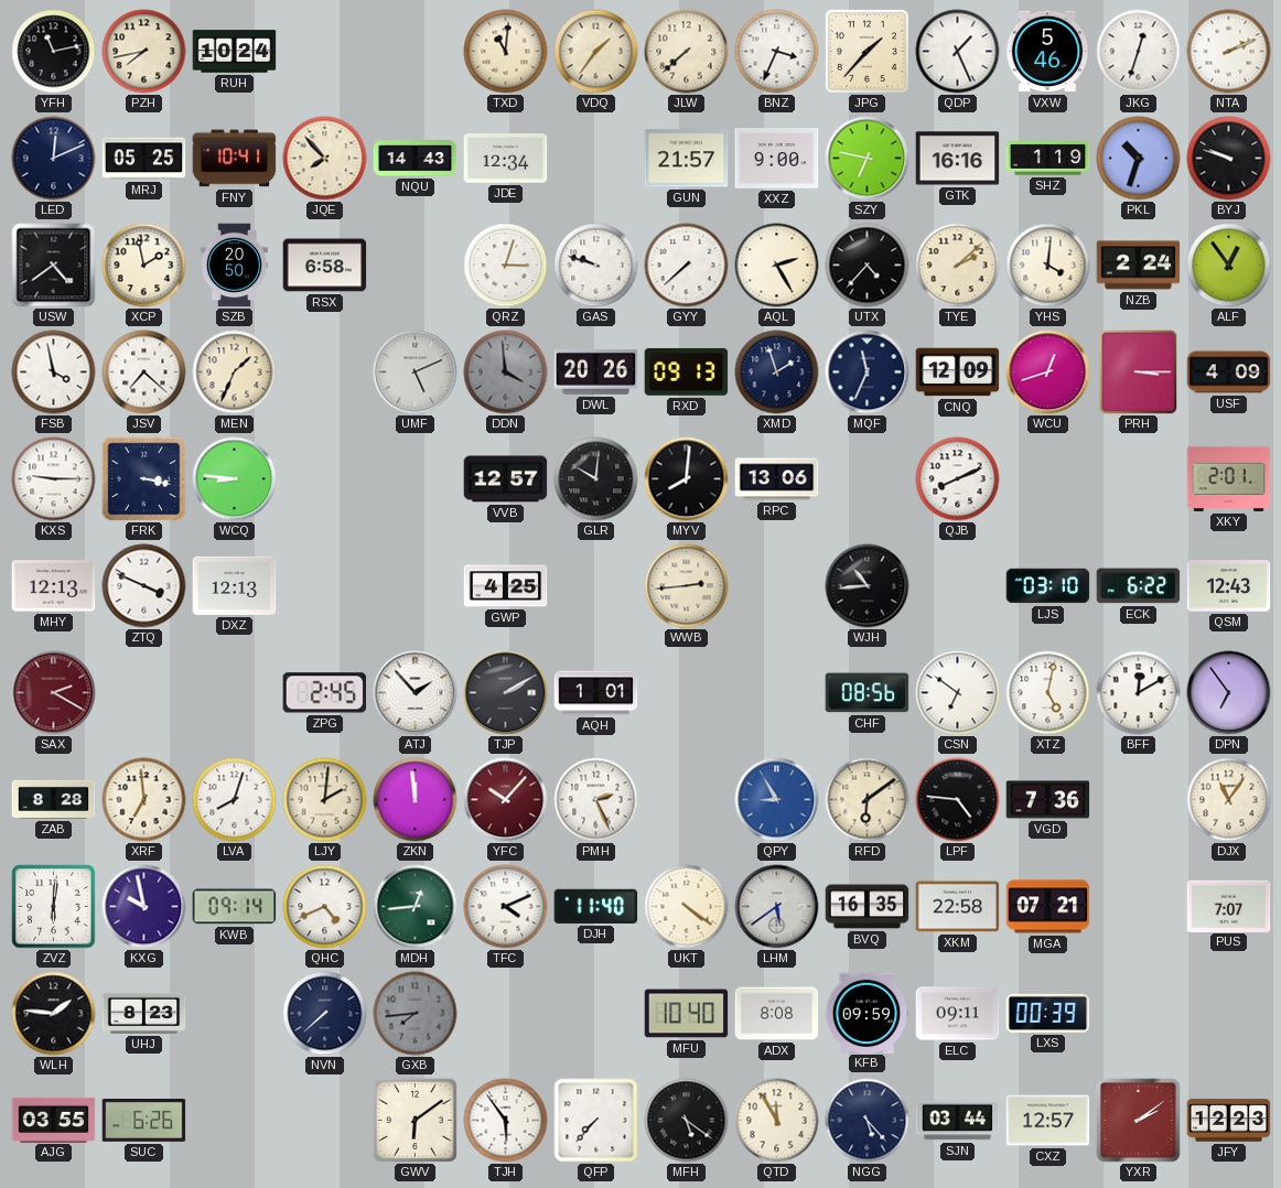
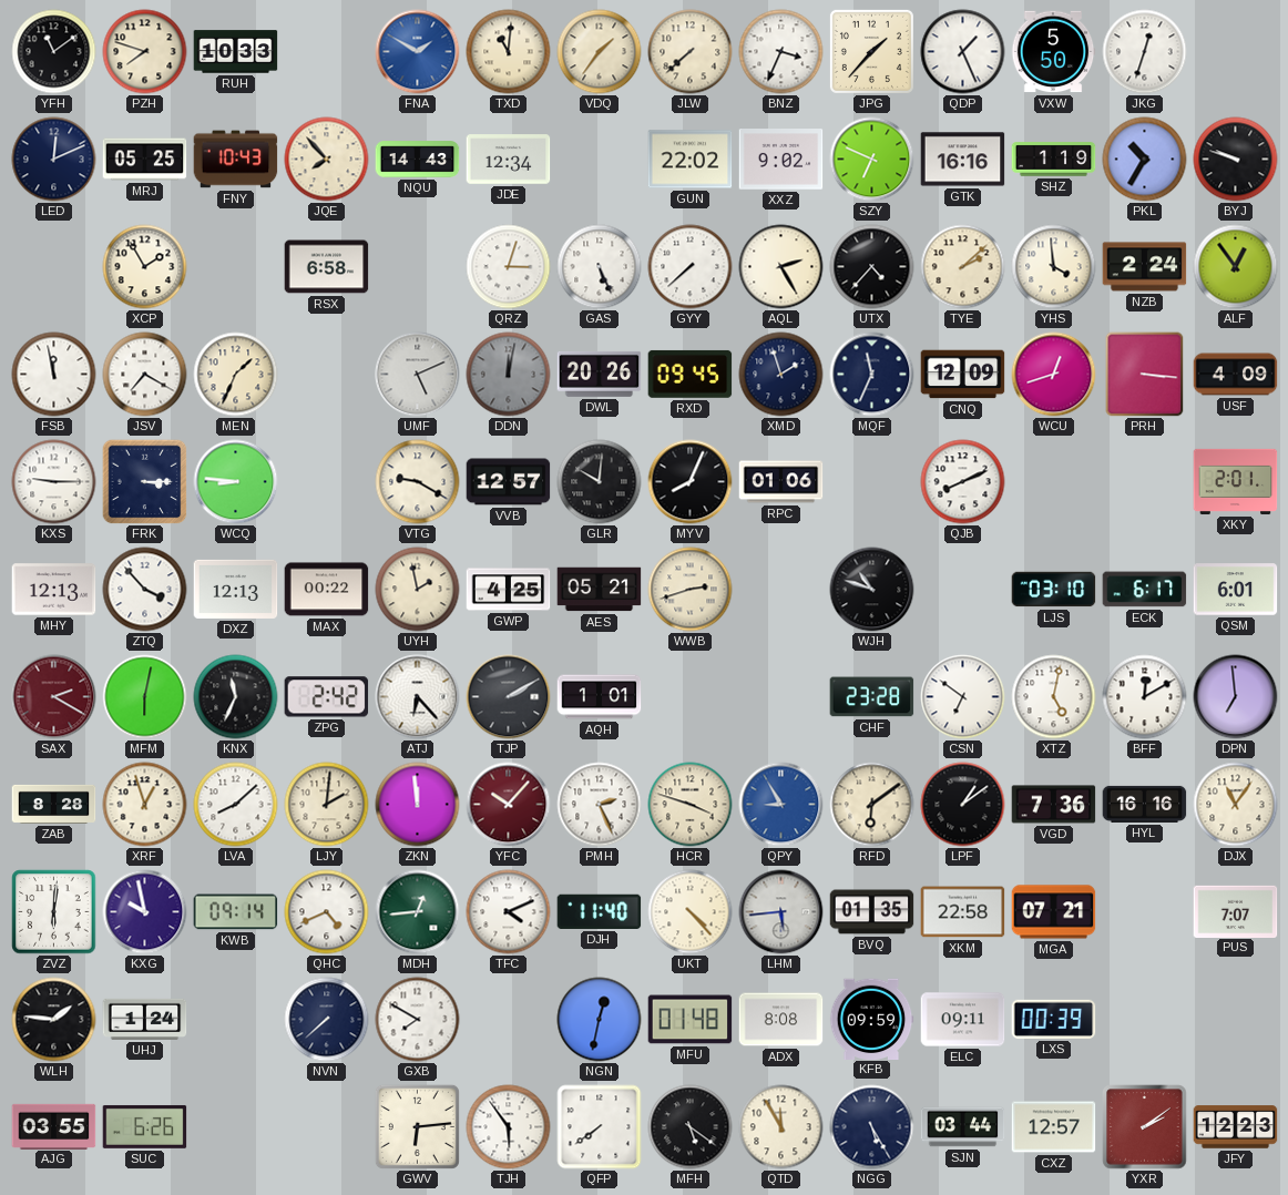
YFH: 11:13 -> 11:09
PZH: 7:43 -> 7:48
RUH: 10:24 -> 10:33
FNA: none -> 1:50
VXW: 5:46 -> 5:50
NTA: 2:11 -> none
FNY: 10:41 -> 10:43
GUN: 21:57 -> 22:02
XXZ: 9:00 -> 9:02
SZY: 6:47 -> 6:49
PKL: 10:33 -> 10:35
USW: 4:39 -> none
XCP: 1:58 -> 1:55
SZB: 20:50 -> none
GAS: 9:48 -> 5:26
YHS: 4:01 -> 3:59
FSB: 3:58 -> 11:58
JSV: 7:22 -> 7:20
DDN: 3:59 -> 12:02
RXD: 09:13 -> 09:45
PRH: 3:15 -> 3:16
FRK: 3:17 -> 3:15
VTG: none -> 9:20
MYV: 8:01 -> 8:04
RPC: 13:06 -> 01:06
ZTQ: 3:49 -> 3:53
MAX: none -> 00:22
UYH: none -> 1:58
AES: none -> 05:21
WWB: 2:44 -> 2:42
WJH: 10:44 -> 10:48
ECK: 6:22 -> 6:17
QSM: 12:43 -> 6:01
MFM: none -> 6:02
KNX: none -> 11:34
ZPG: 2:45 -> 2:42
ATJ: 1:53 -> 6:23
CHF: 08:56 -> 23:28
DPN: 6:54 -> 6:59
XRF: 6:59 -> 12:57
LVA: 8:03 -> 8:08
HCR: none -> 3:48
LPF: 4:46 -> 1:09
HYL: none -> 16:16
UKT: 4:21 -> 4:23
LHM: 5:39 -> 5:44
BVQ: 16:35 -> 01:35
UHJ: 8:23 -> 1:24
GXB: 7:44 -> 7:50
GXB dial: grey -> white
NGN: none -> 12:32
MFU: 10:40 -> 01:48
GWV: 6:09 -> 6:14
QFP: 7:37 -> 7:39
NGG: 5:23 -> 5:25
